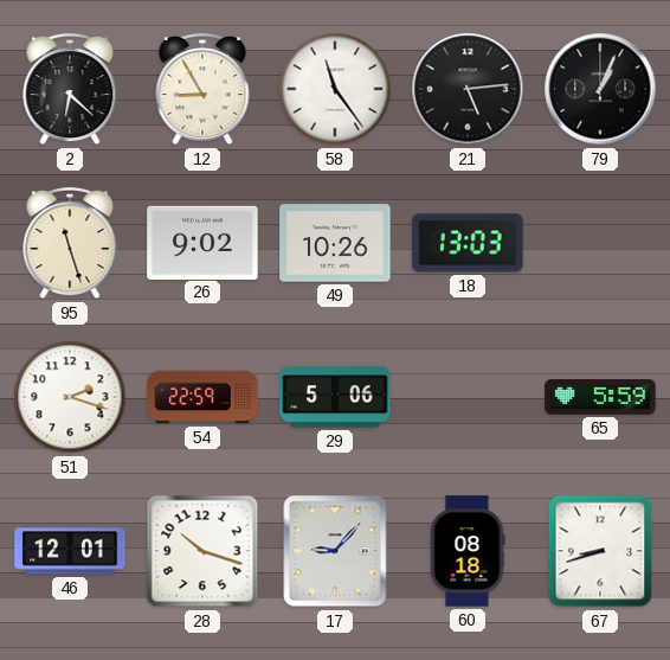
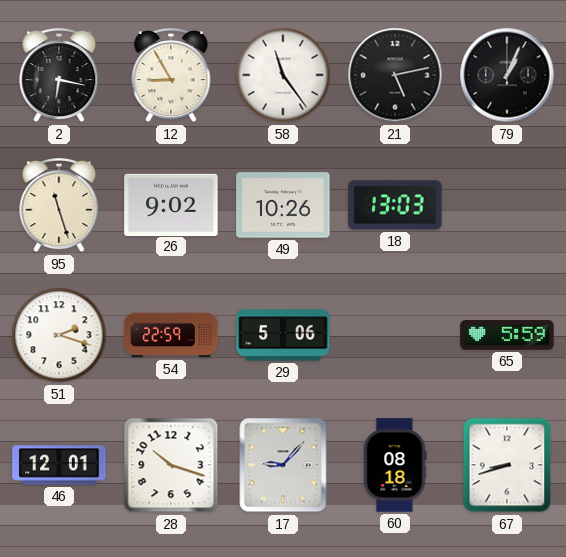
2: 6:22 -> 6:17
21: 5:14 -> 5:13
